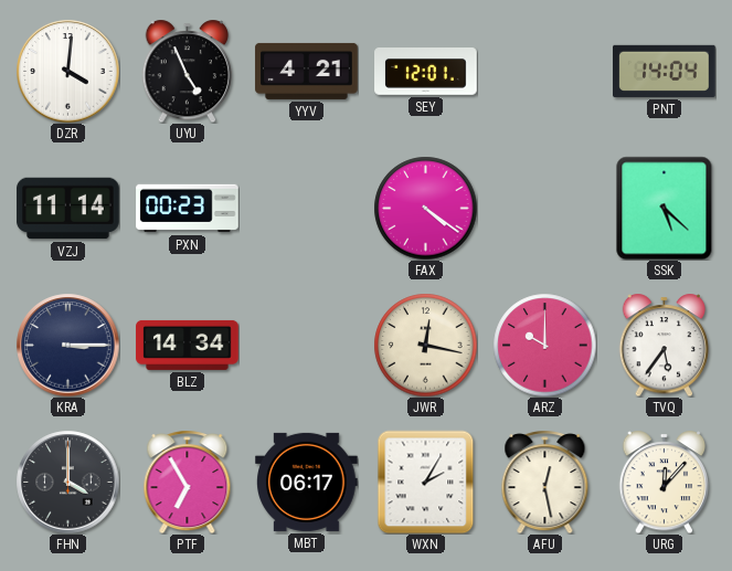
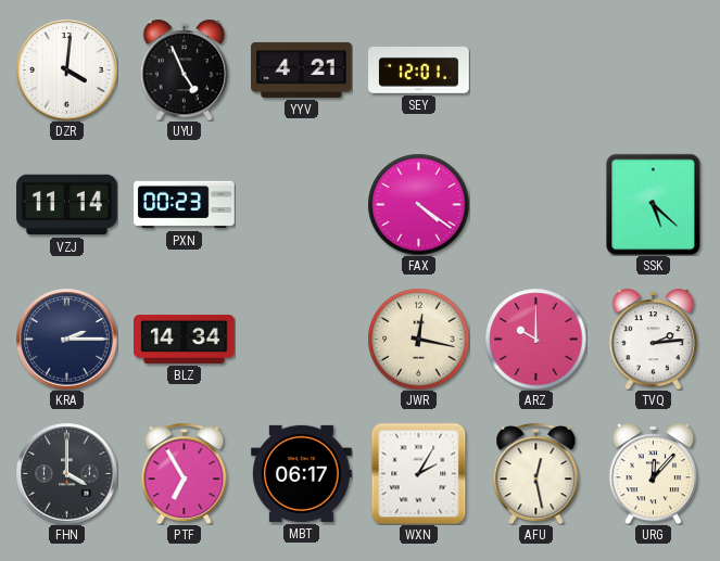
PNT: 14:04 -> none
KRA: 3:15 -> 2:15
TVQ: 5:36 -> 2:14
